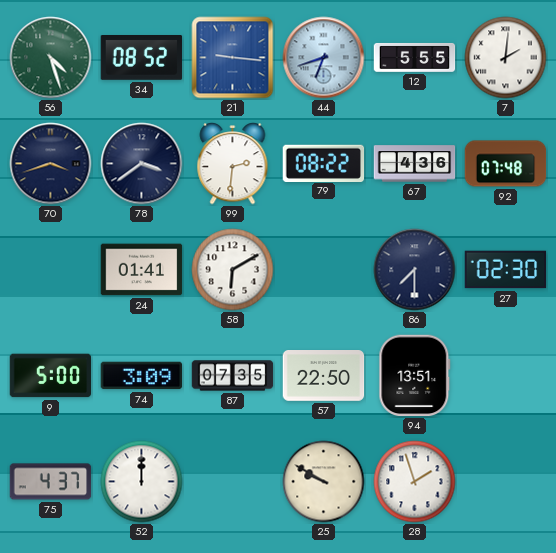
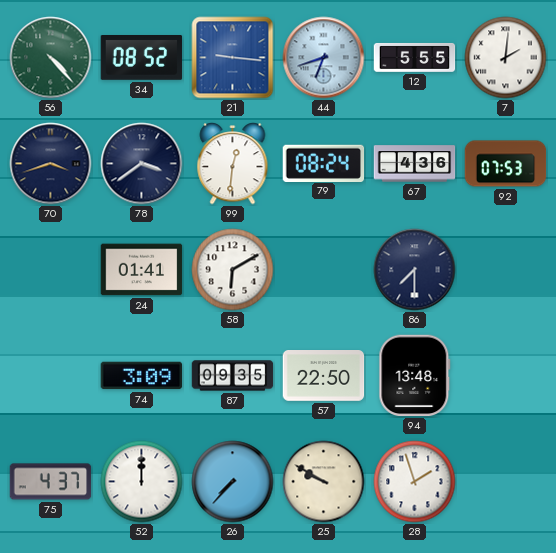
56: 4:27 -> 4:23
99: 2:31 -> 12:31
79: 08:22 -> 08:24
92: 07:48 -> 07:53
27: 02:30 -> none
9: 5:00 -> none
87: 07:35 -> 09:35
94: 13:51 -> 13:48
26: none -> 7:37
